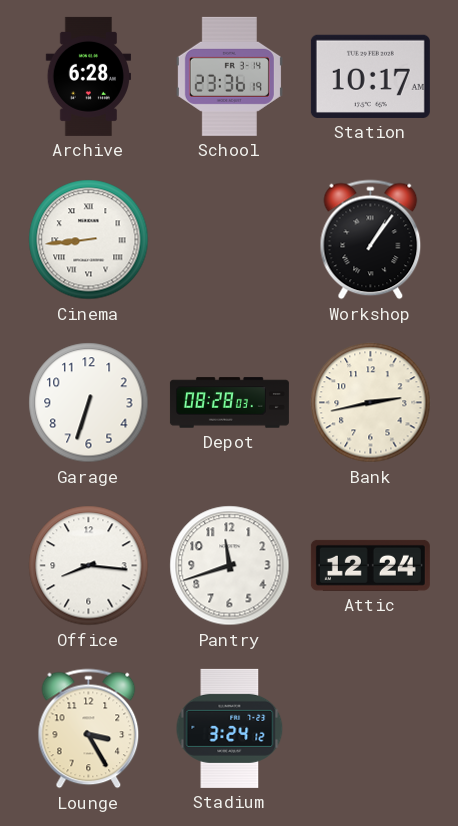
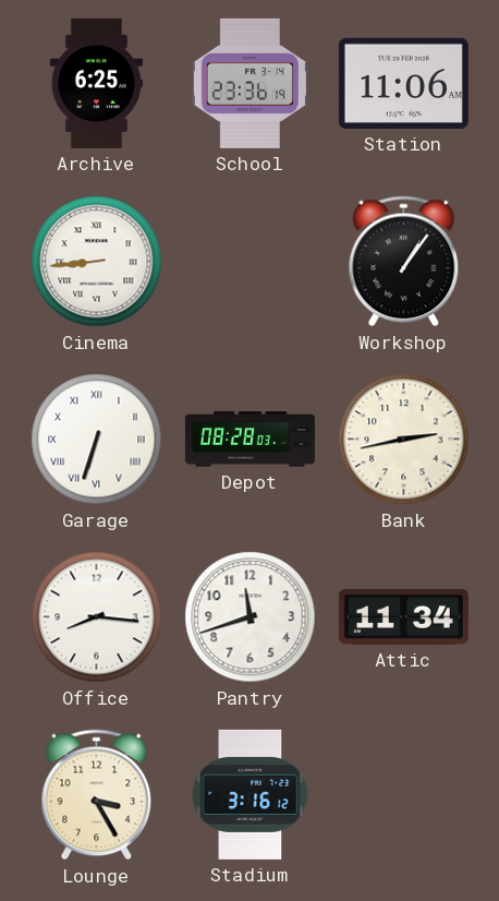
Archive: 6:28 -> 6:25
Station: 10:17 -> 11:06
Garage numerals: Arabic -> Roman
Attic: 12:24 -> 11:34
Stadium: 3:24 -> 3:16
